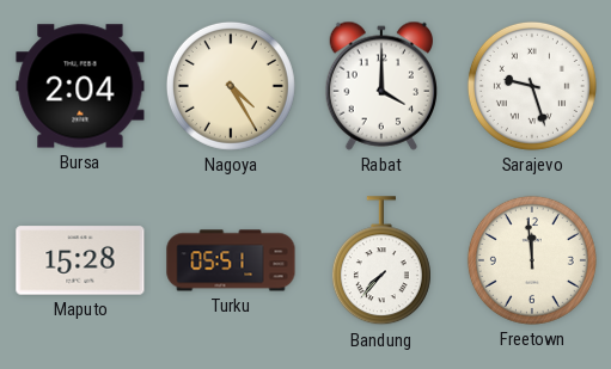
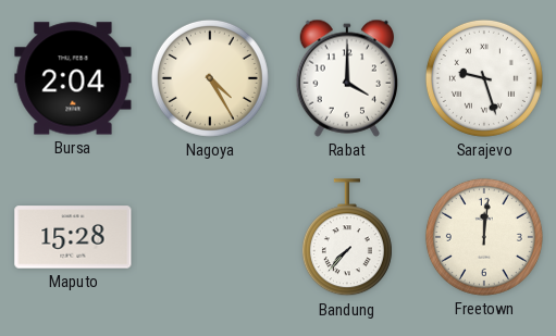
Turku: 05:51 -> none
Freetown: 11:59 -> 12:01
